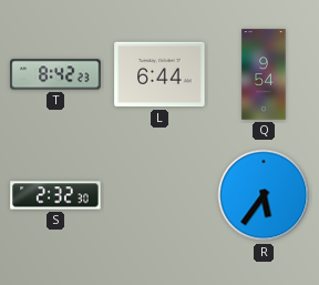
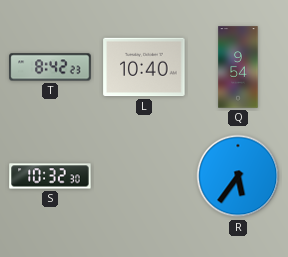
L: 6:44 -> 10:40
S: 2:32 -> 10:32
